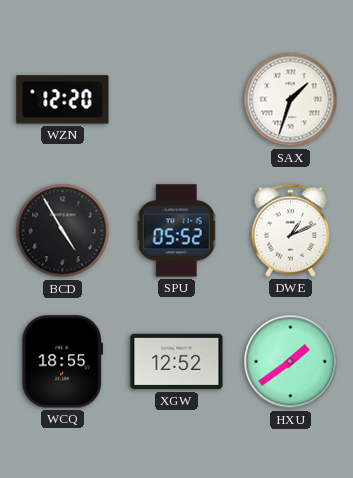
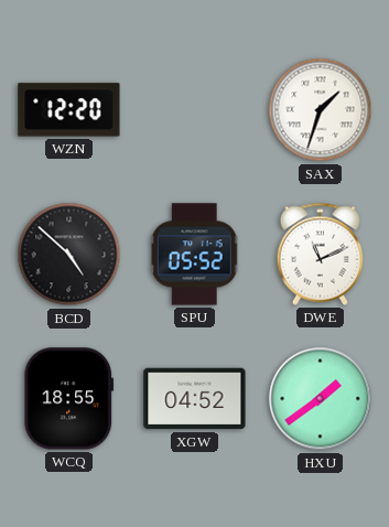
BCD: 4:55 -> 4:52
DWE: 1:11 -> 11:11
XGW: 12:52 -> 04:52
